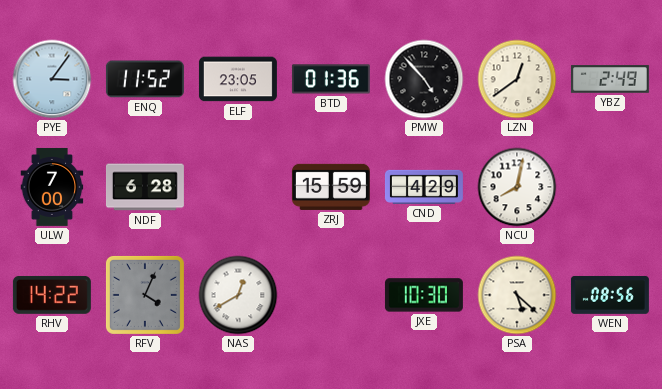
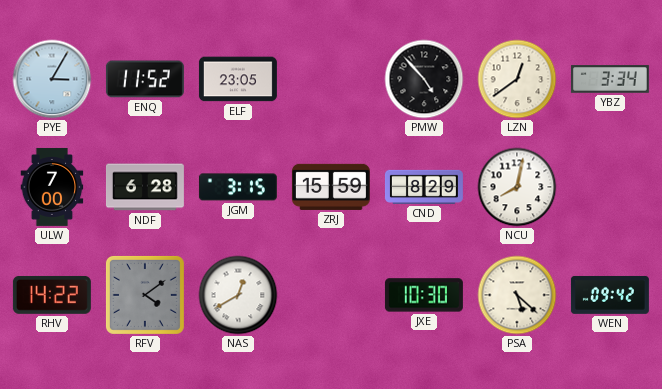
PYE: 3:06 -> 3:05
BTD: 01:36 -> none
YBZ: 2:49 -> 3:34
JGM: none -> 3:15
CND: 4:29 -> 8:29
RFV: 4:04 -> 4:09
WEN: 08:56 -> 09:42
